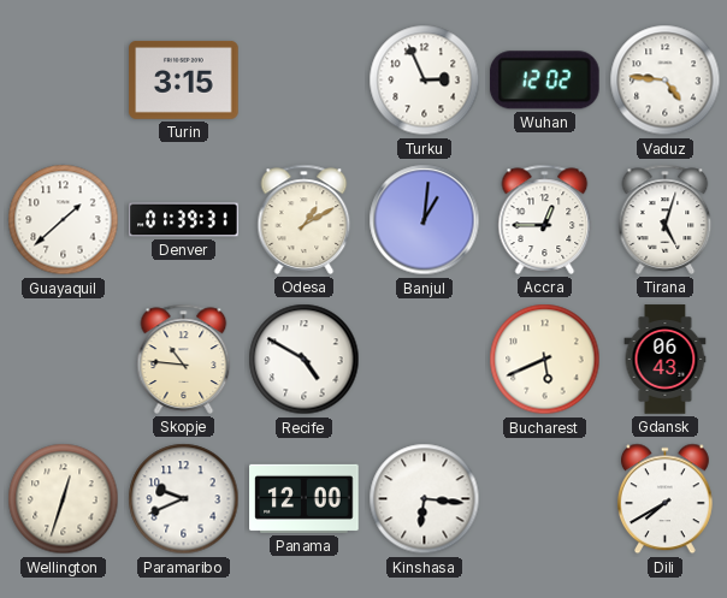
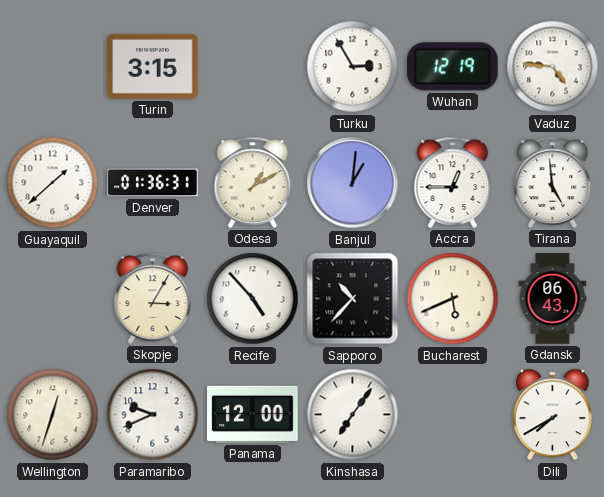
Turku: 2:56 -> 2:55
Wuhan: 12:02 -> 12:19
Denver: 01:39 -> 01:36
Tirana: 5:03 -> 4:59
Skopje: 10:46 -> 3:05
Recife: 4:50 -> 4:53
Sapporo: none -> 10:37
Kinshasa: 6:16 -> 7:06
